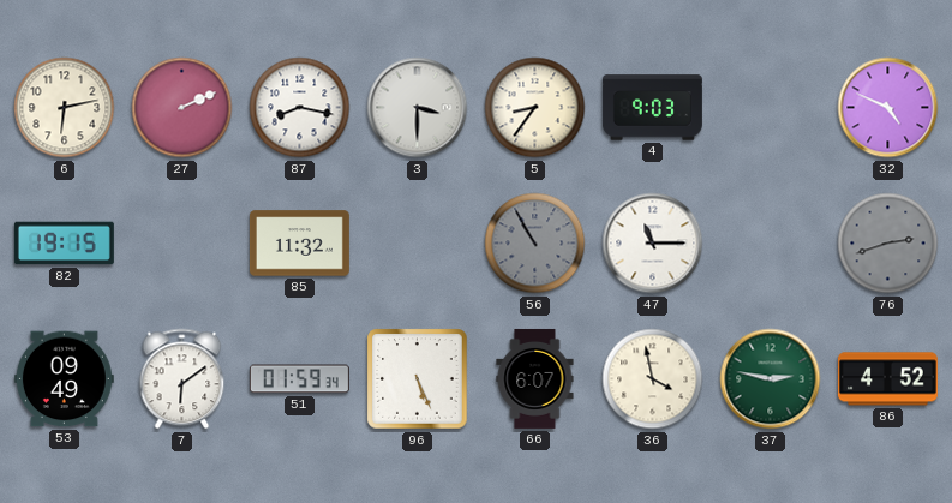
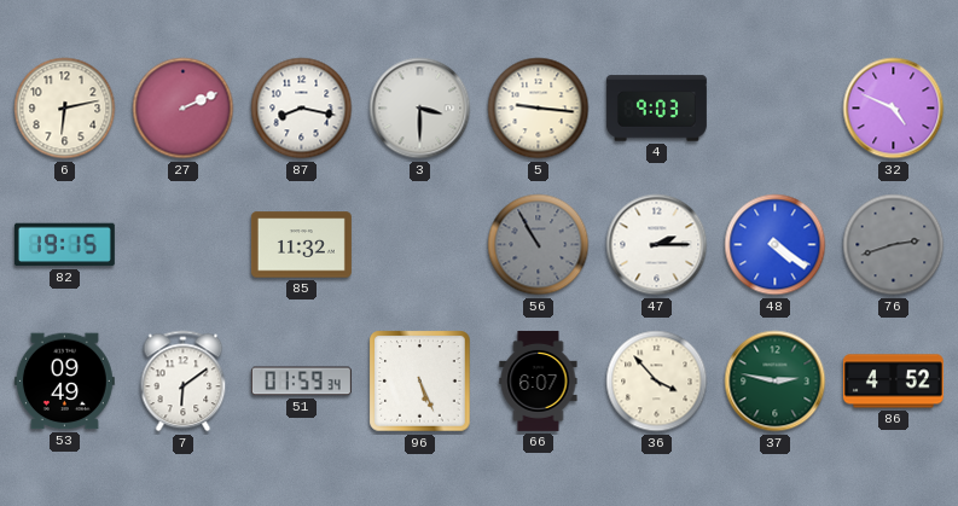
5: 8:36 -> 9:16
47: 11:15 -> 2:15
48: none -> 4:21
36: 3:58 -> 3:53
